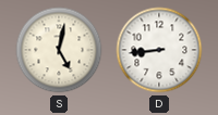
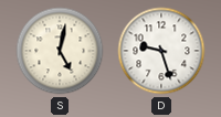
D: 8:44 -> 9:27
